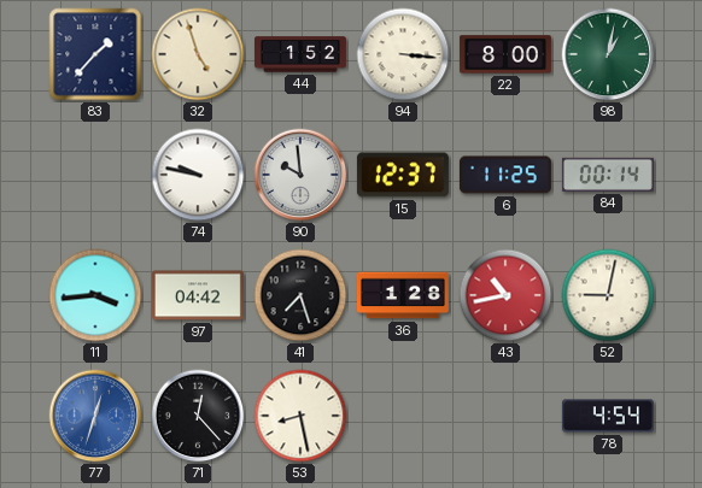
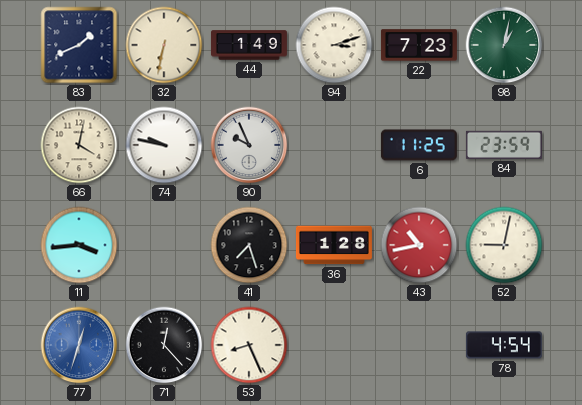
83: 1:37 -> 1:41
32: 4:57 -> 6:32
44: 1:52 -> 1:49
94: 3:16 -> 3:12
22: 8:00 -> 7:23
66: none -> 4:02
90: 9:59 -> 9:56
15: 12:37 -> none
84: 00:14 -> 23:59
97: 04:42 -> none
53: 8:28 -> 8:26
